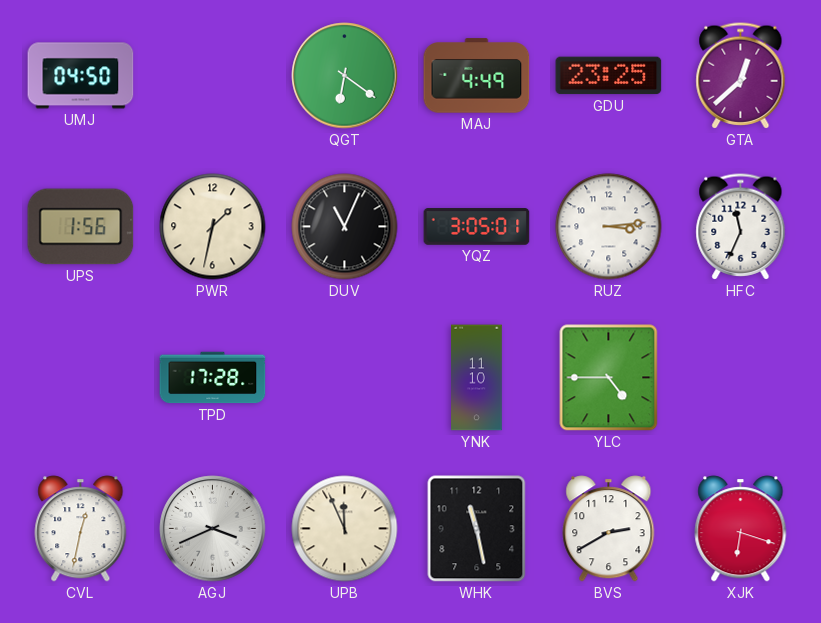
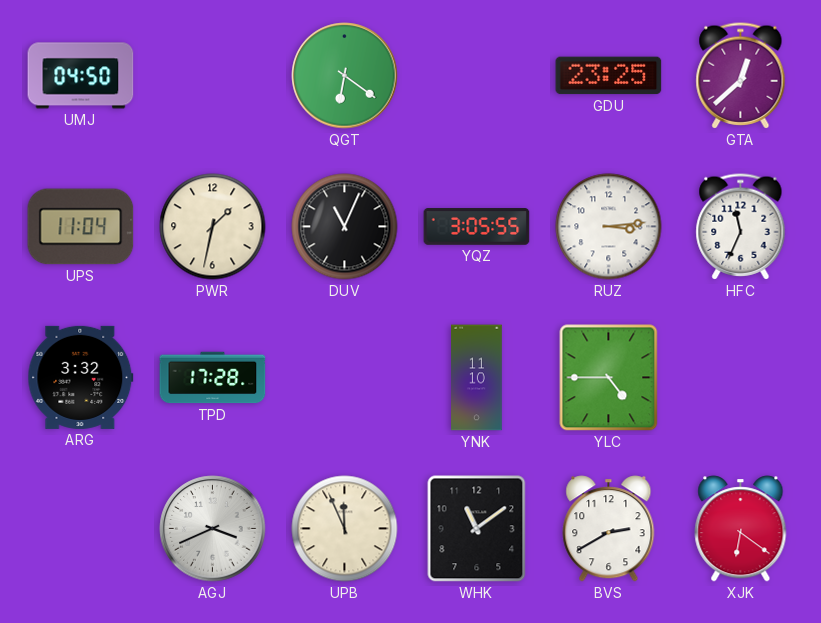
MAJ: 4:49 -> none
UPS: 1:56 -> 11:04
YQZ: 3:05:01 -> 3:05:55
ARG: none -> 3:32
CVL: 12:32 -> none
WHK: 11:28 -> 11:09
XJK: 6:18 -> 6:21
